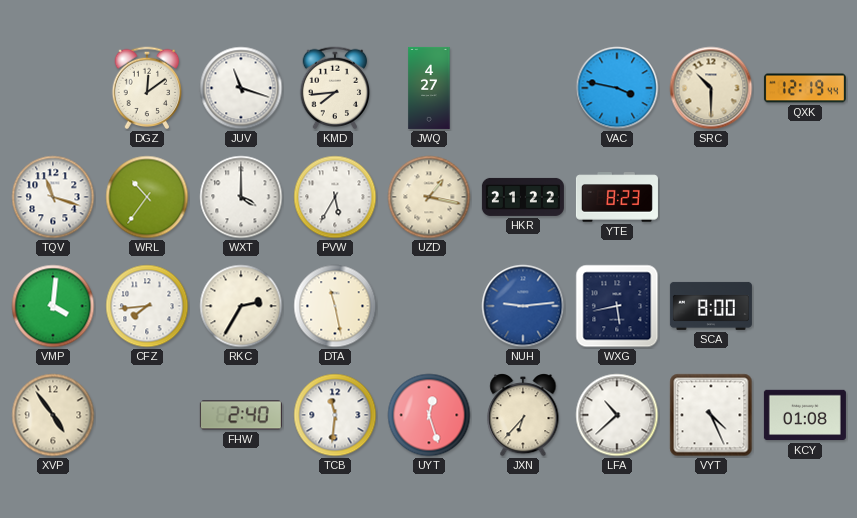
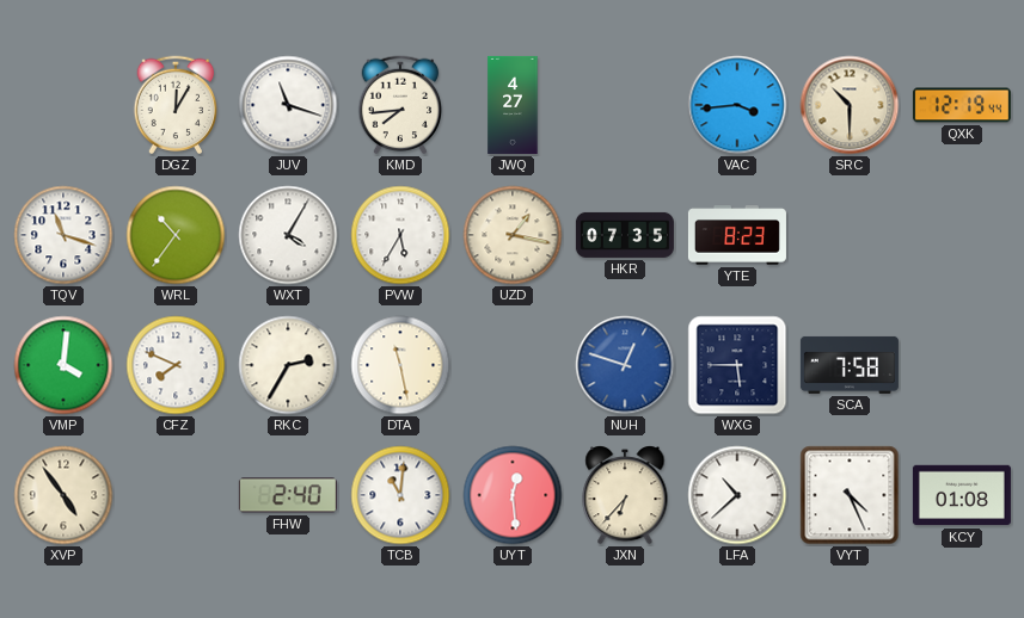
DGZ: 12:09 -> 12:05
VAC: 3:47 -> 3:44
WXT: 4:00 -> 4:05
HKR: 21:22 -> 07:35
CFZ: 7:44 -> 7:49
NUH: 9:14 -> 12:48
WXG: 5:43 -> 5:45
SCA: 8:00 -> 7:58
TCB: 11:31 -> 11:01
UYT: 12:27 -> 12:29
